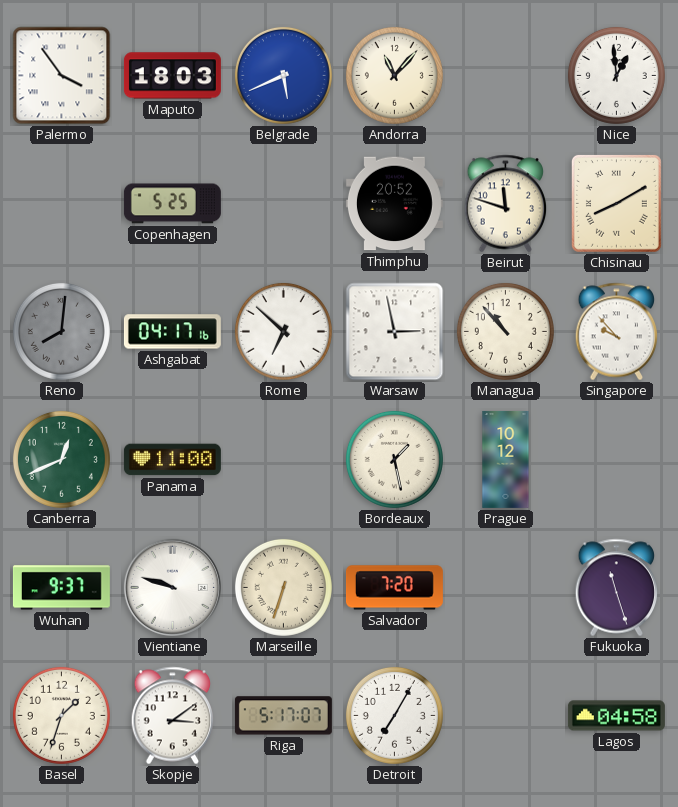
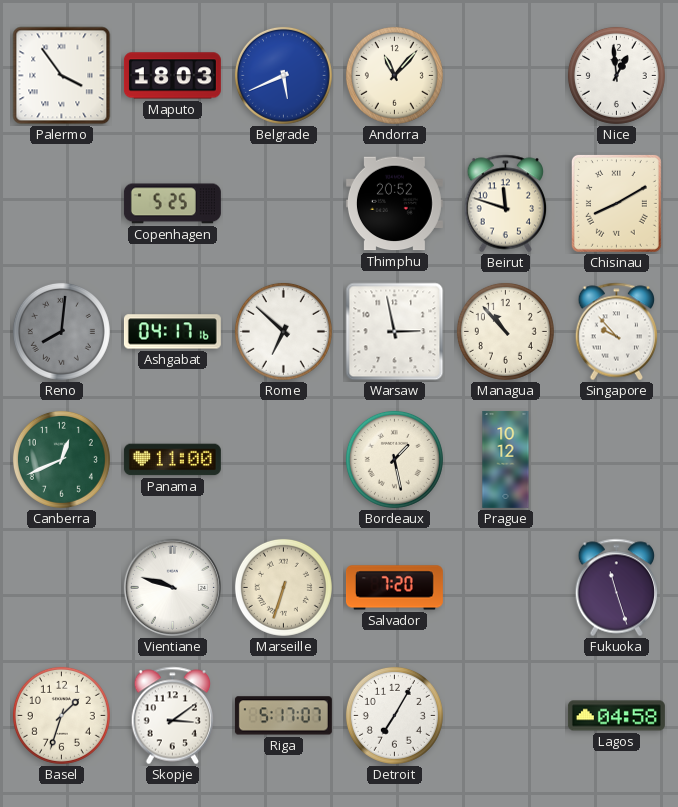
Wuhan: 9:37 -> none
